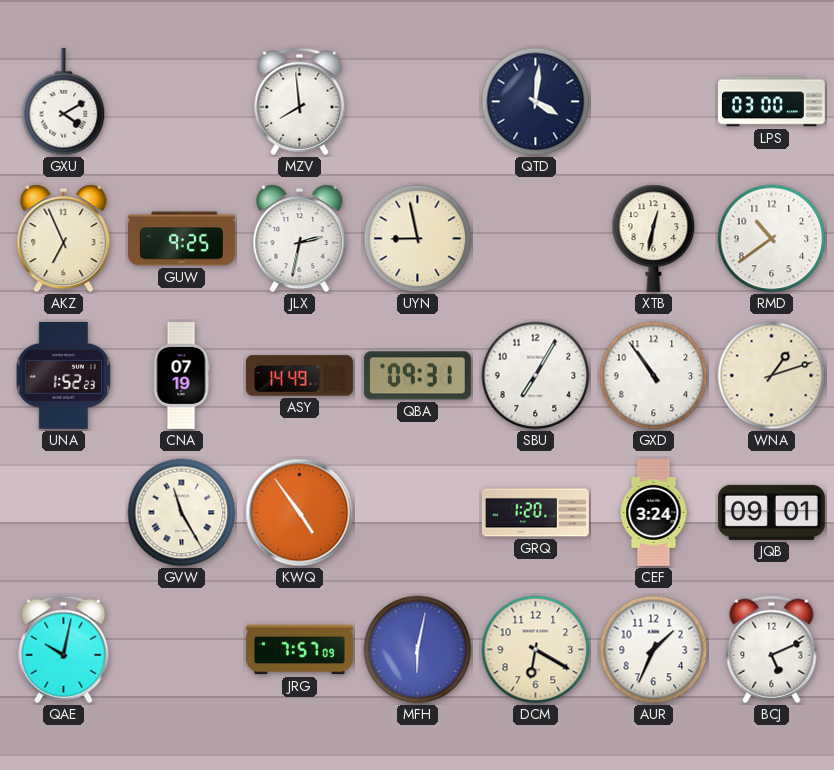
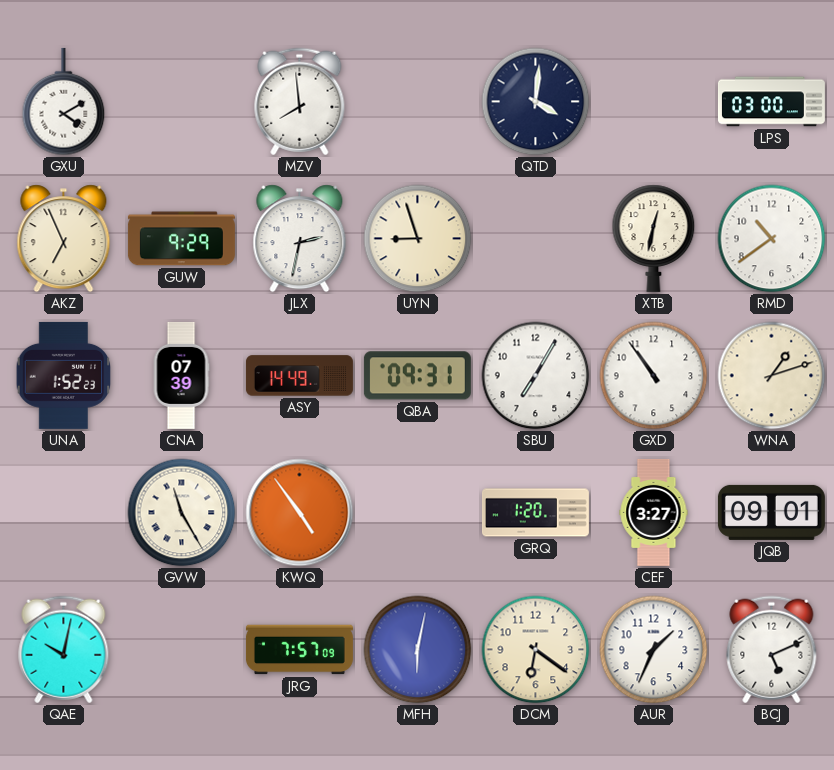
GUW: 9:25 -> 9:29
UYN: 8:58 -> 8:57
CNA: 07:19 -> 07:39
CEF: 3:24 -> 3:27
DCM: 6:20 -> 6:21
